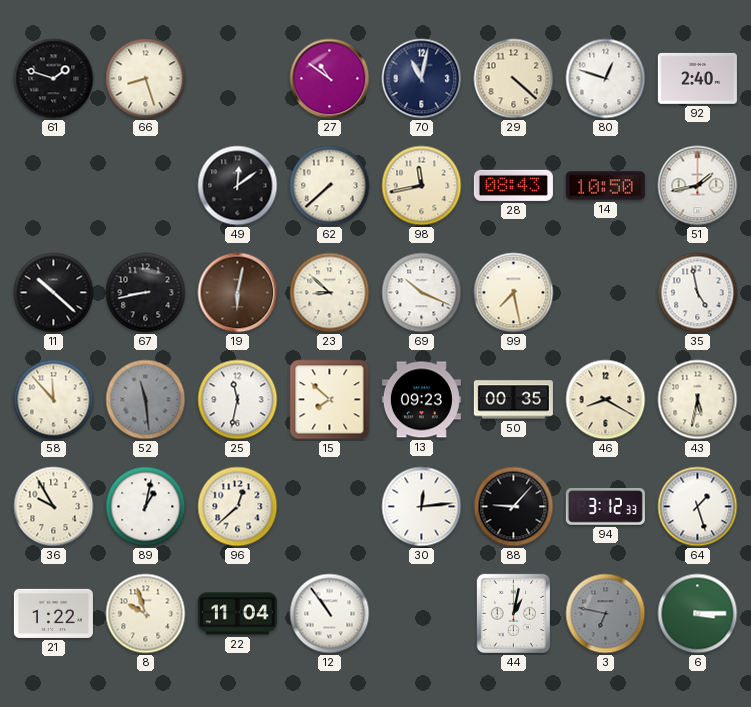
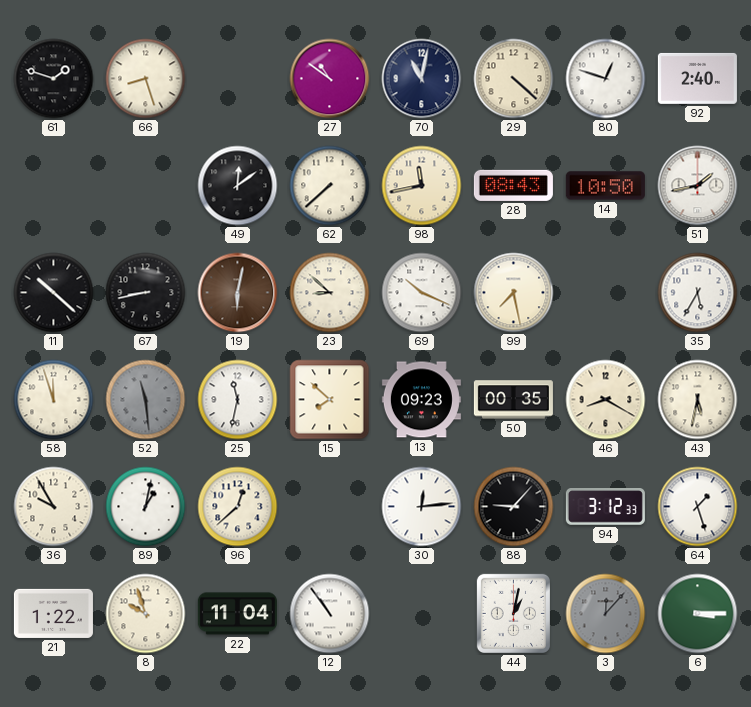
35: 4:58 -> 5:35
58: 11:53 -> 11:57
3: 6:47 -> 12:07
